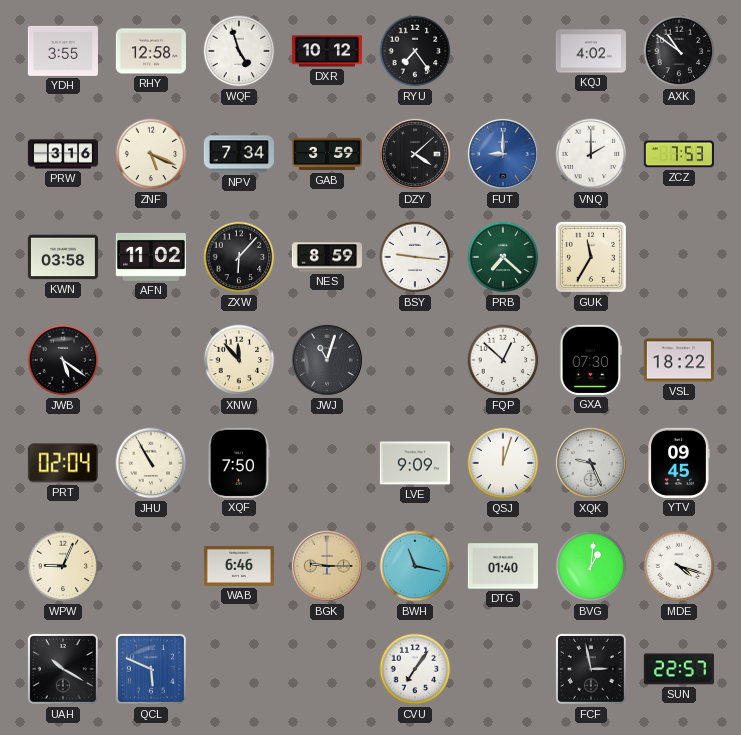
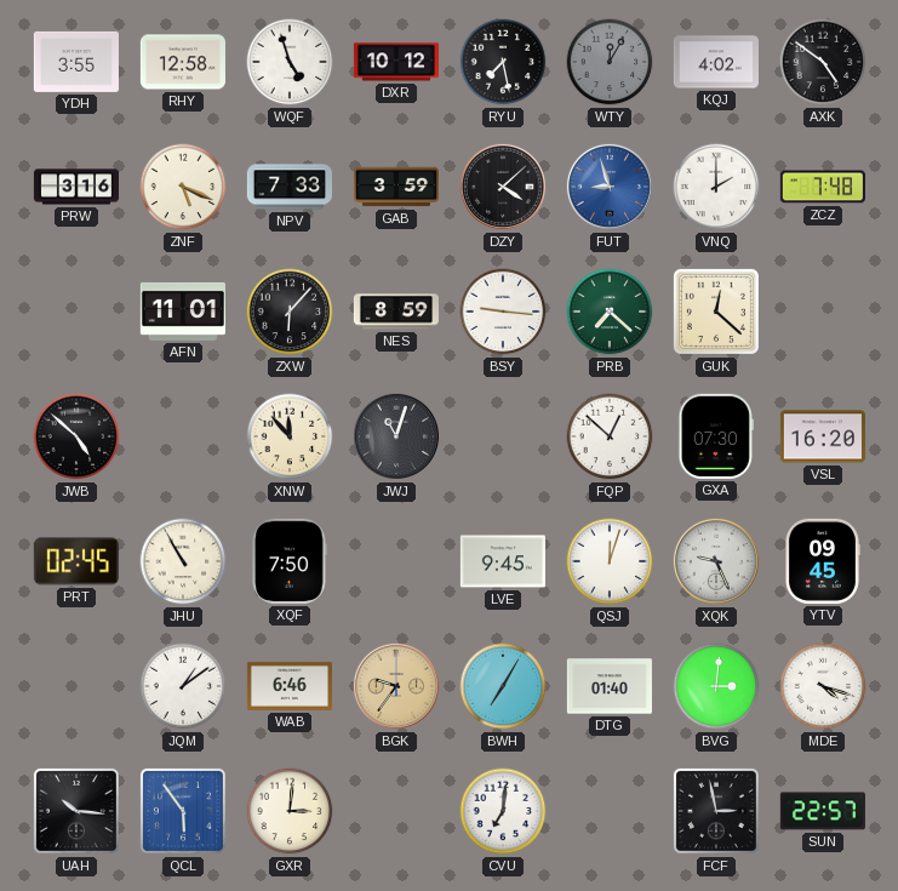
RYU: 7:24 -> 7:28
WTY: none -> 12:05
AXK: 10:51 -> 4:51
NPV: 7:34 -> 7:33
FUT: 9:00 -> 8:57
ZCZ: 7:53 -> 7:48
KWN: 03:58 -> none
AFN: 11:02 -> 11:01
GUK: 11:35 -> 12:22
JWB: 5:21 -> 4:52
VSL: 18:22 -> 16:20
PRT: 02:04 -> 02:45
LVE: 9:09 -> 9:45
WPW: 9:04 -> none
JQM: none -> 1:09
BGK: 9:15 -> 9:36
BWH: 11:17 -> 7:05
BVG: 1:01 -> 3:01
UAH: 10:20 -> 10:16
QCL: 5:49 -> 5:54
GXR: none -> 3:01
CVU: 7:06 -> 7:01
